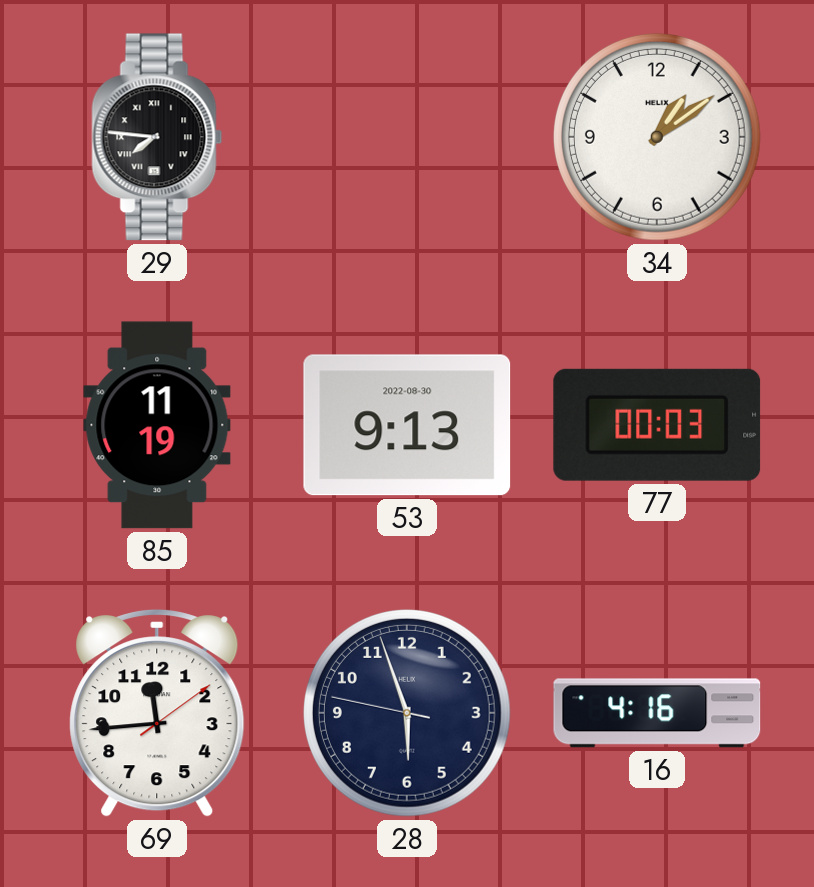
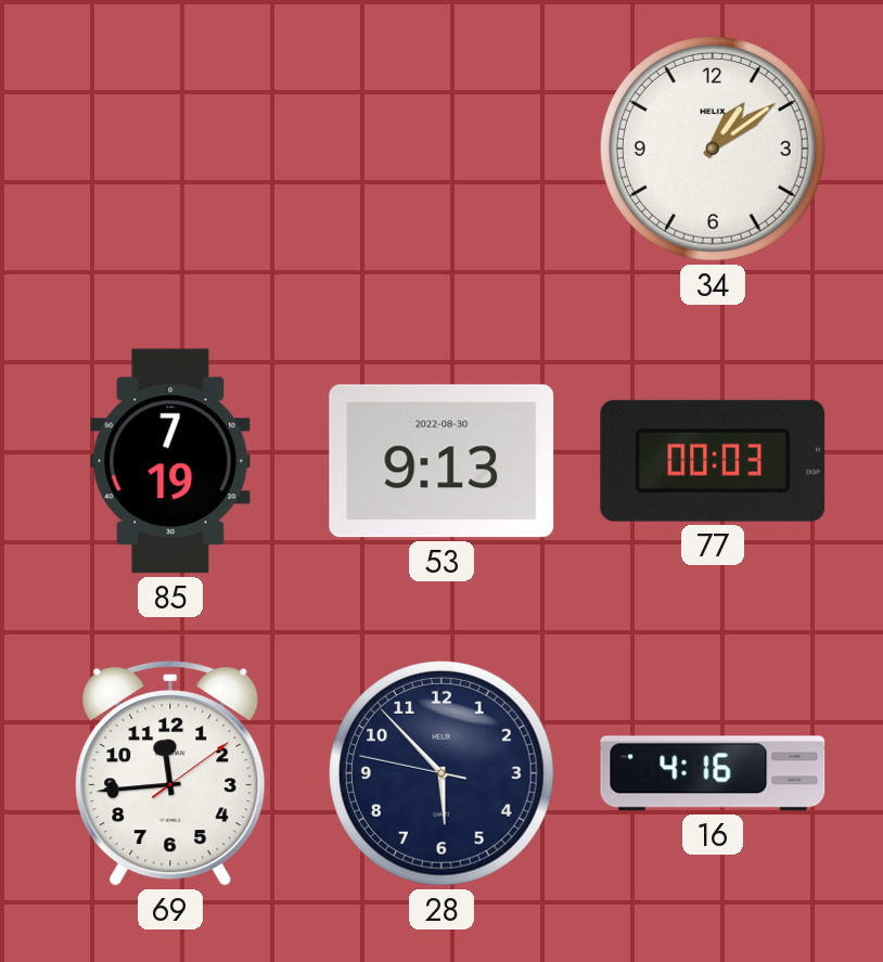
29: 7:46 -> none
85: 11:19 -> 7:19
28: 5:56 -> 5:52
